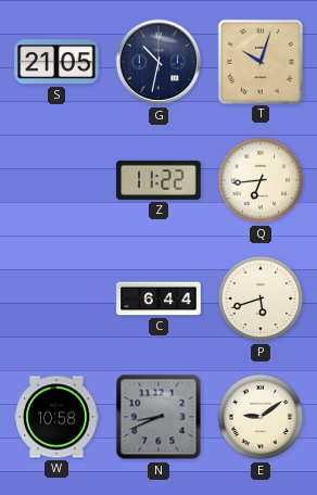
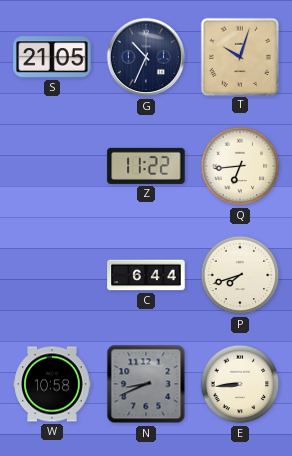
G: 10:32 -> 10:34
P: 5:42 -> 7:42
E: 9:09 -> 8:44
